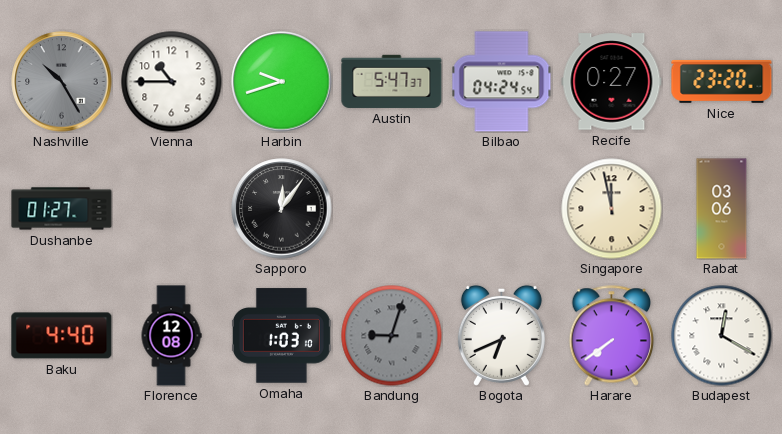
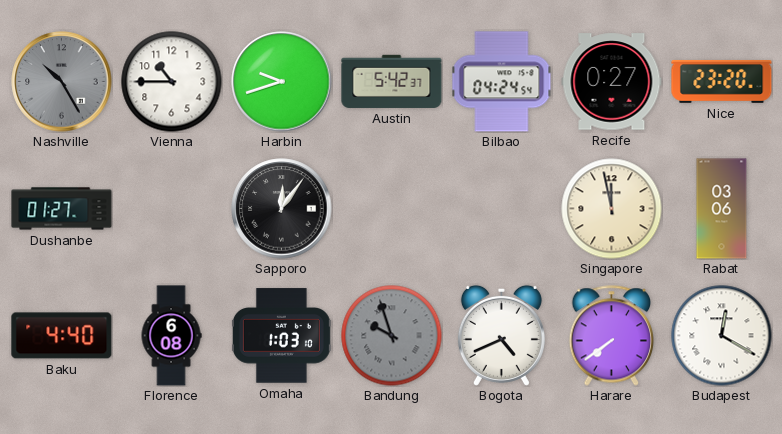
Austin: 5:47 -> 5:42
Florence: 12:08 -> 6:08
Bandung: 9:03 -> 9:57
Bogota: 6:41 -> 4:41
